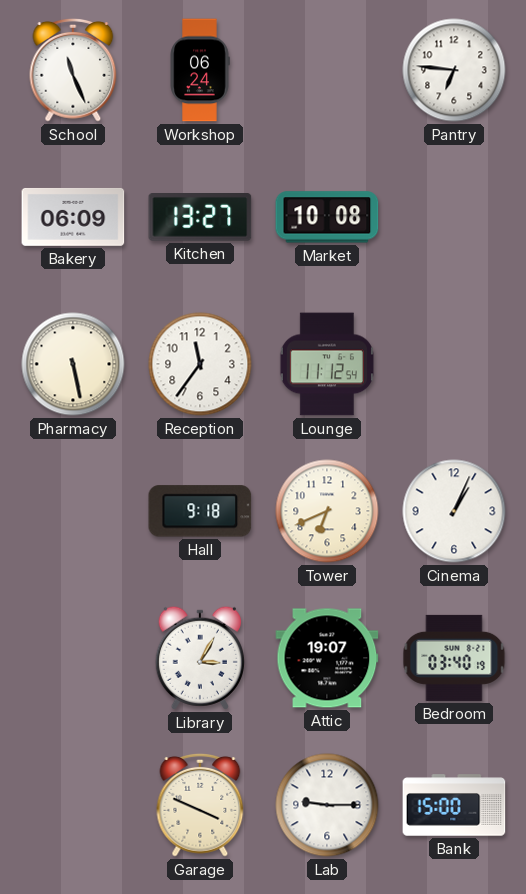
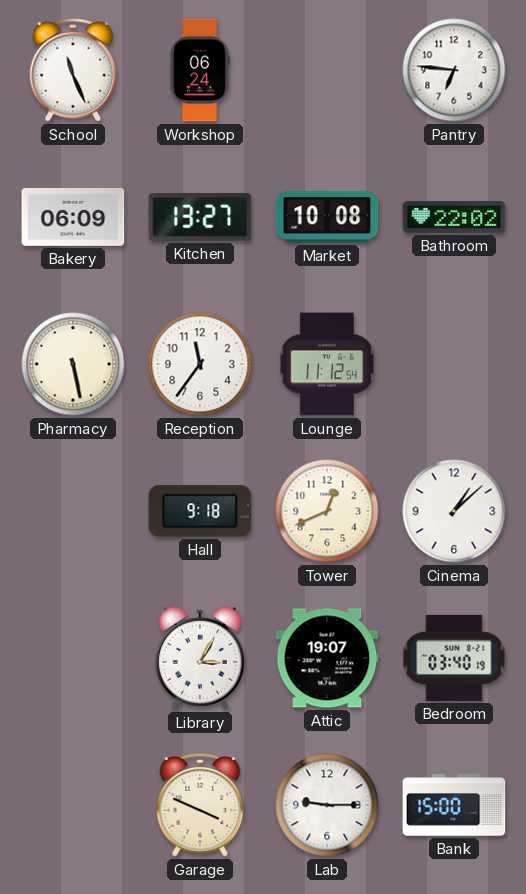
Bathroom: none -> 22:02
Tower: 6:41 -> 12:41
Cinema: 1:04 -> 1:08
